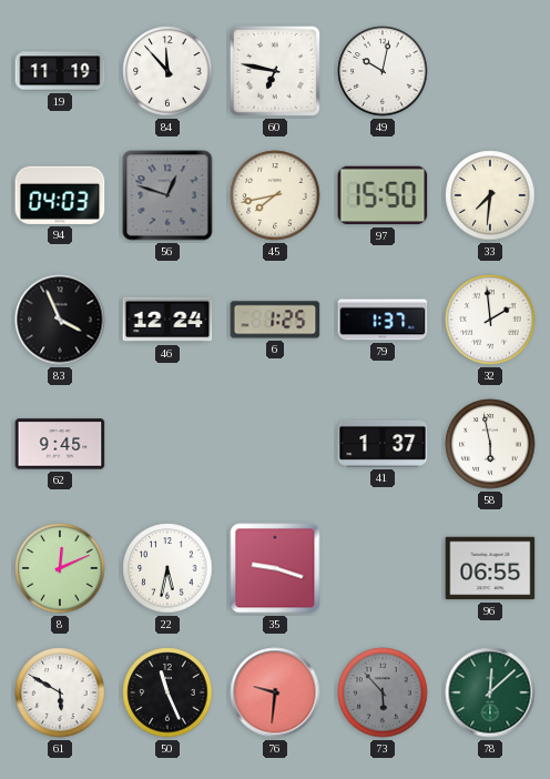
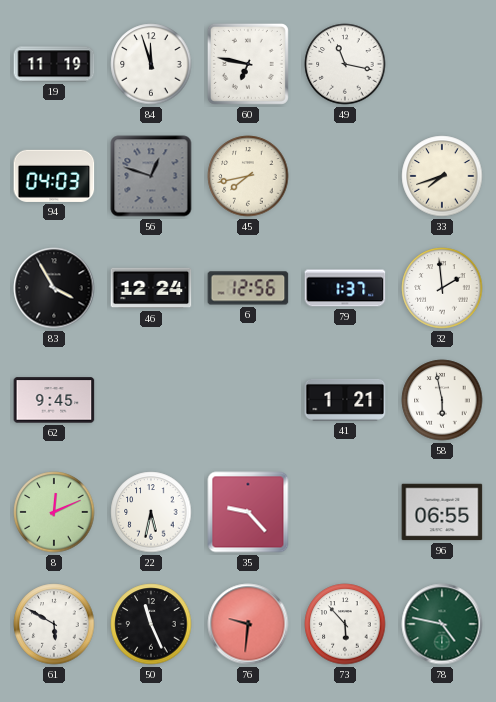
84: 11:53 -> 11:57
49: 10:02 -> 11:17
97: 15:50 -> none
33: 7:31 -> 7:42
83: 3:56 -> 3:55
6: 1:25 -> 12:56
41: 1:37 -> 1:21
35: 9:18 -> 9:23
73 dial: grey -> white
78: 12:08 -> 4:47
